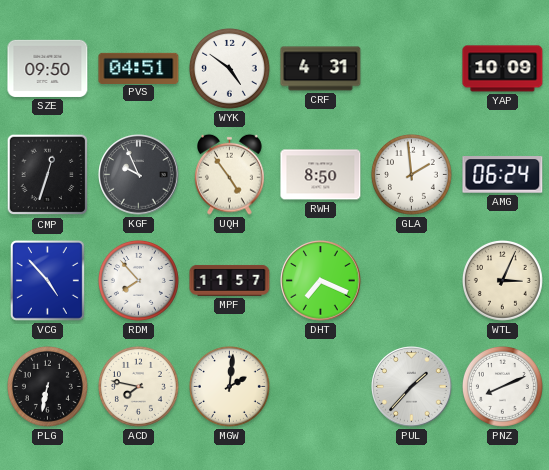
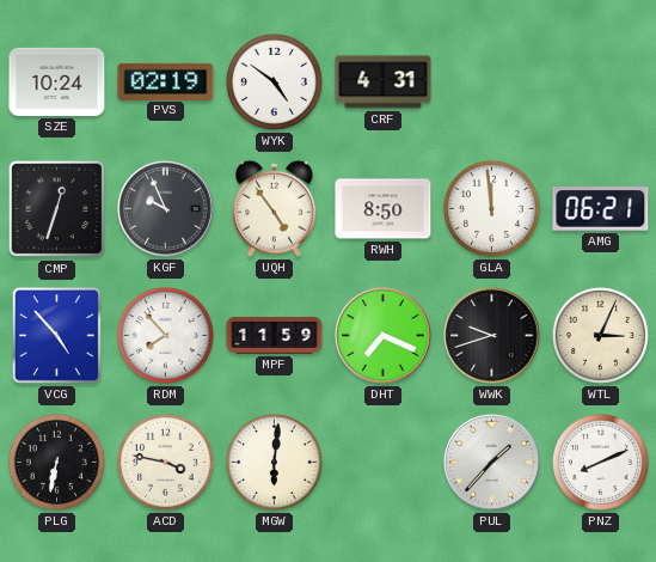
SZE: 09:50 -> 10:24
PVS: 04:51 -> 02:19
YAP: 10:09 -> none
GLA: 1:59 -> 11:59
AMG: 06:24 -> 06:21
MPF: 11:57 -> 11:59
WWK: none -> 9:42
ACD: 7:47 -> 3:47
MGW: 2:01 -> 6:01
